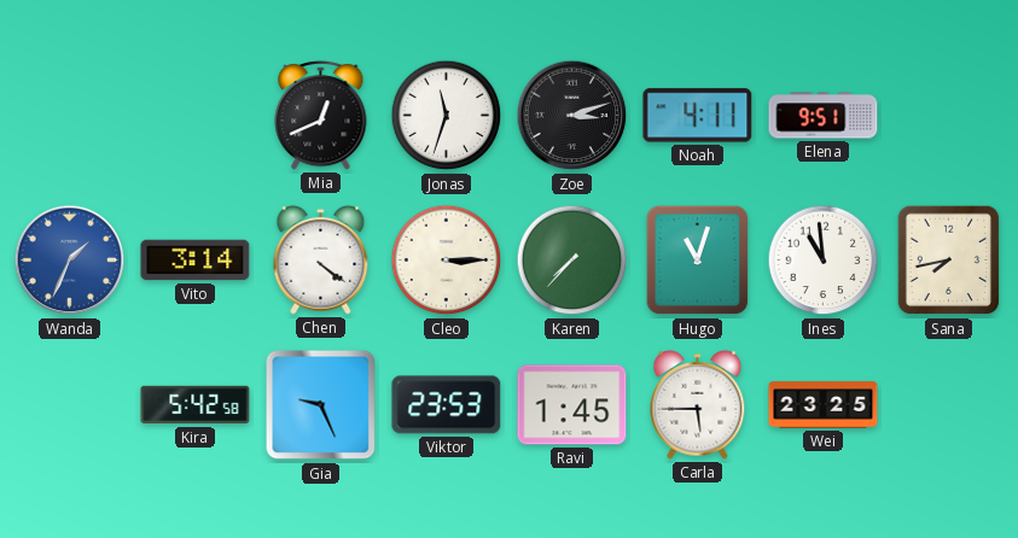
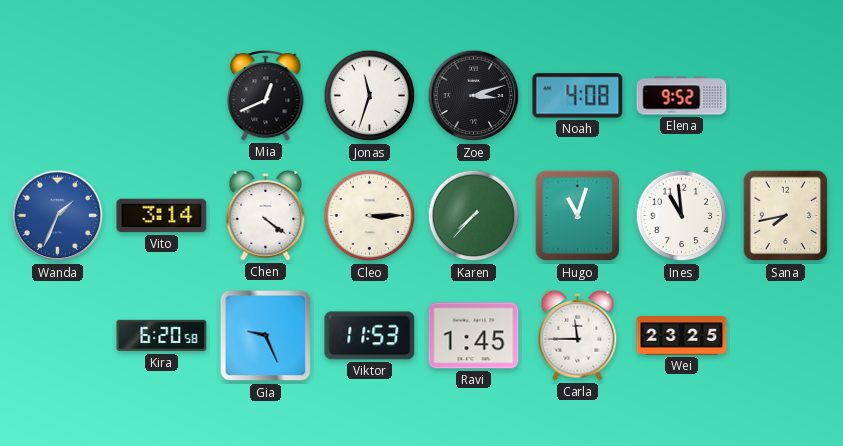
Noah: 4:11 -> 4:08
Elena: 9:51 -> 9:52
Kira: 5:42 -> 6:20
Viktor: 23:53 -> 11:53
Carla: 5:45 -> 11:45
